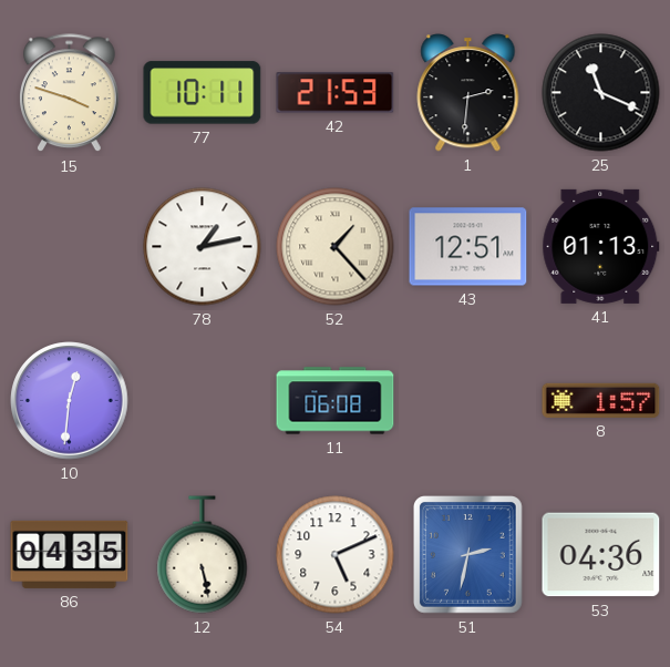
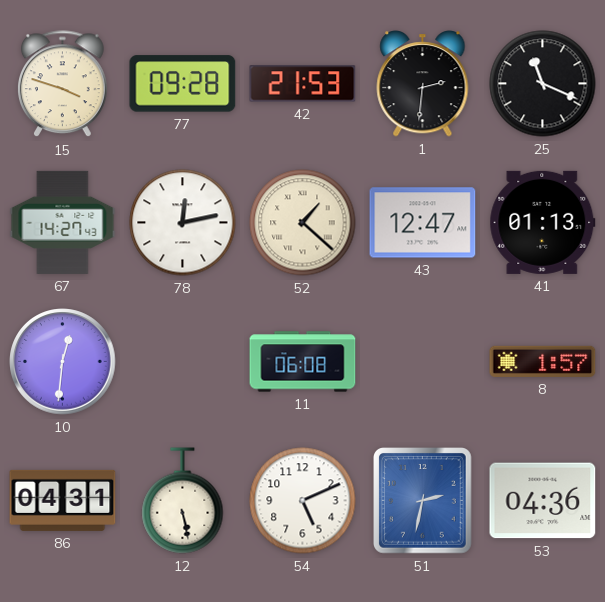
77: 10:11 -> 09:28
67: none -> 14:27
78: 1:13 -> 12:13
52: 1:23 -> 1:22
43: 12:51 -> 12:47
86: 04:35 -> 04:31
